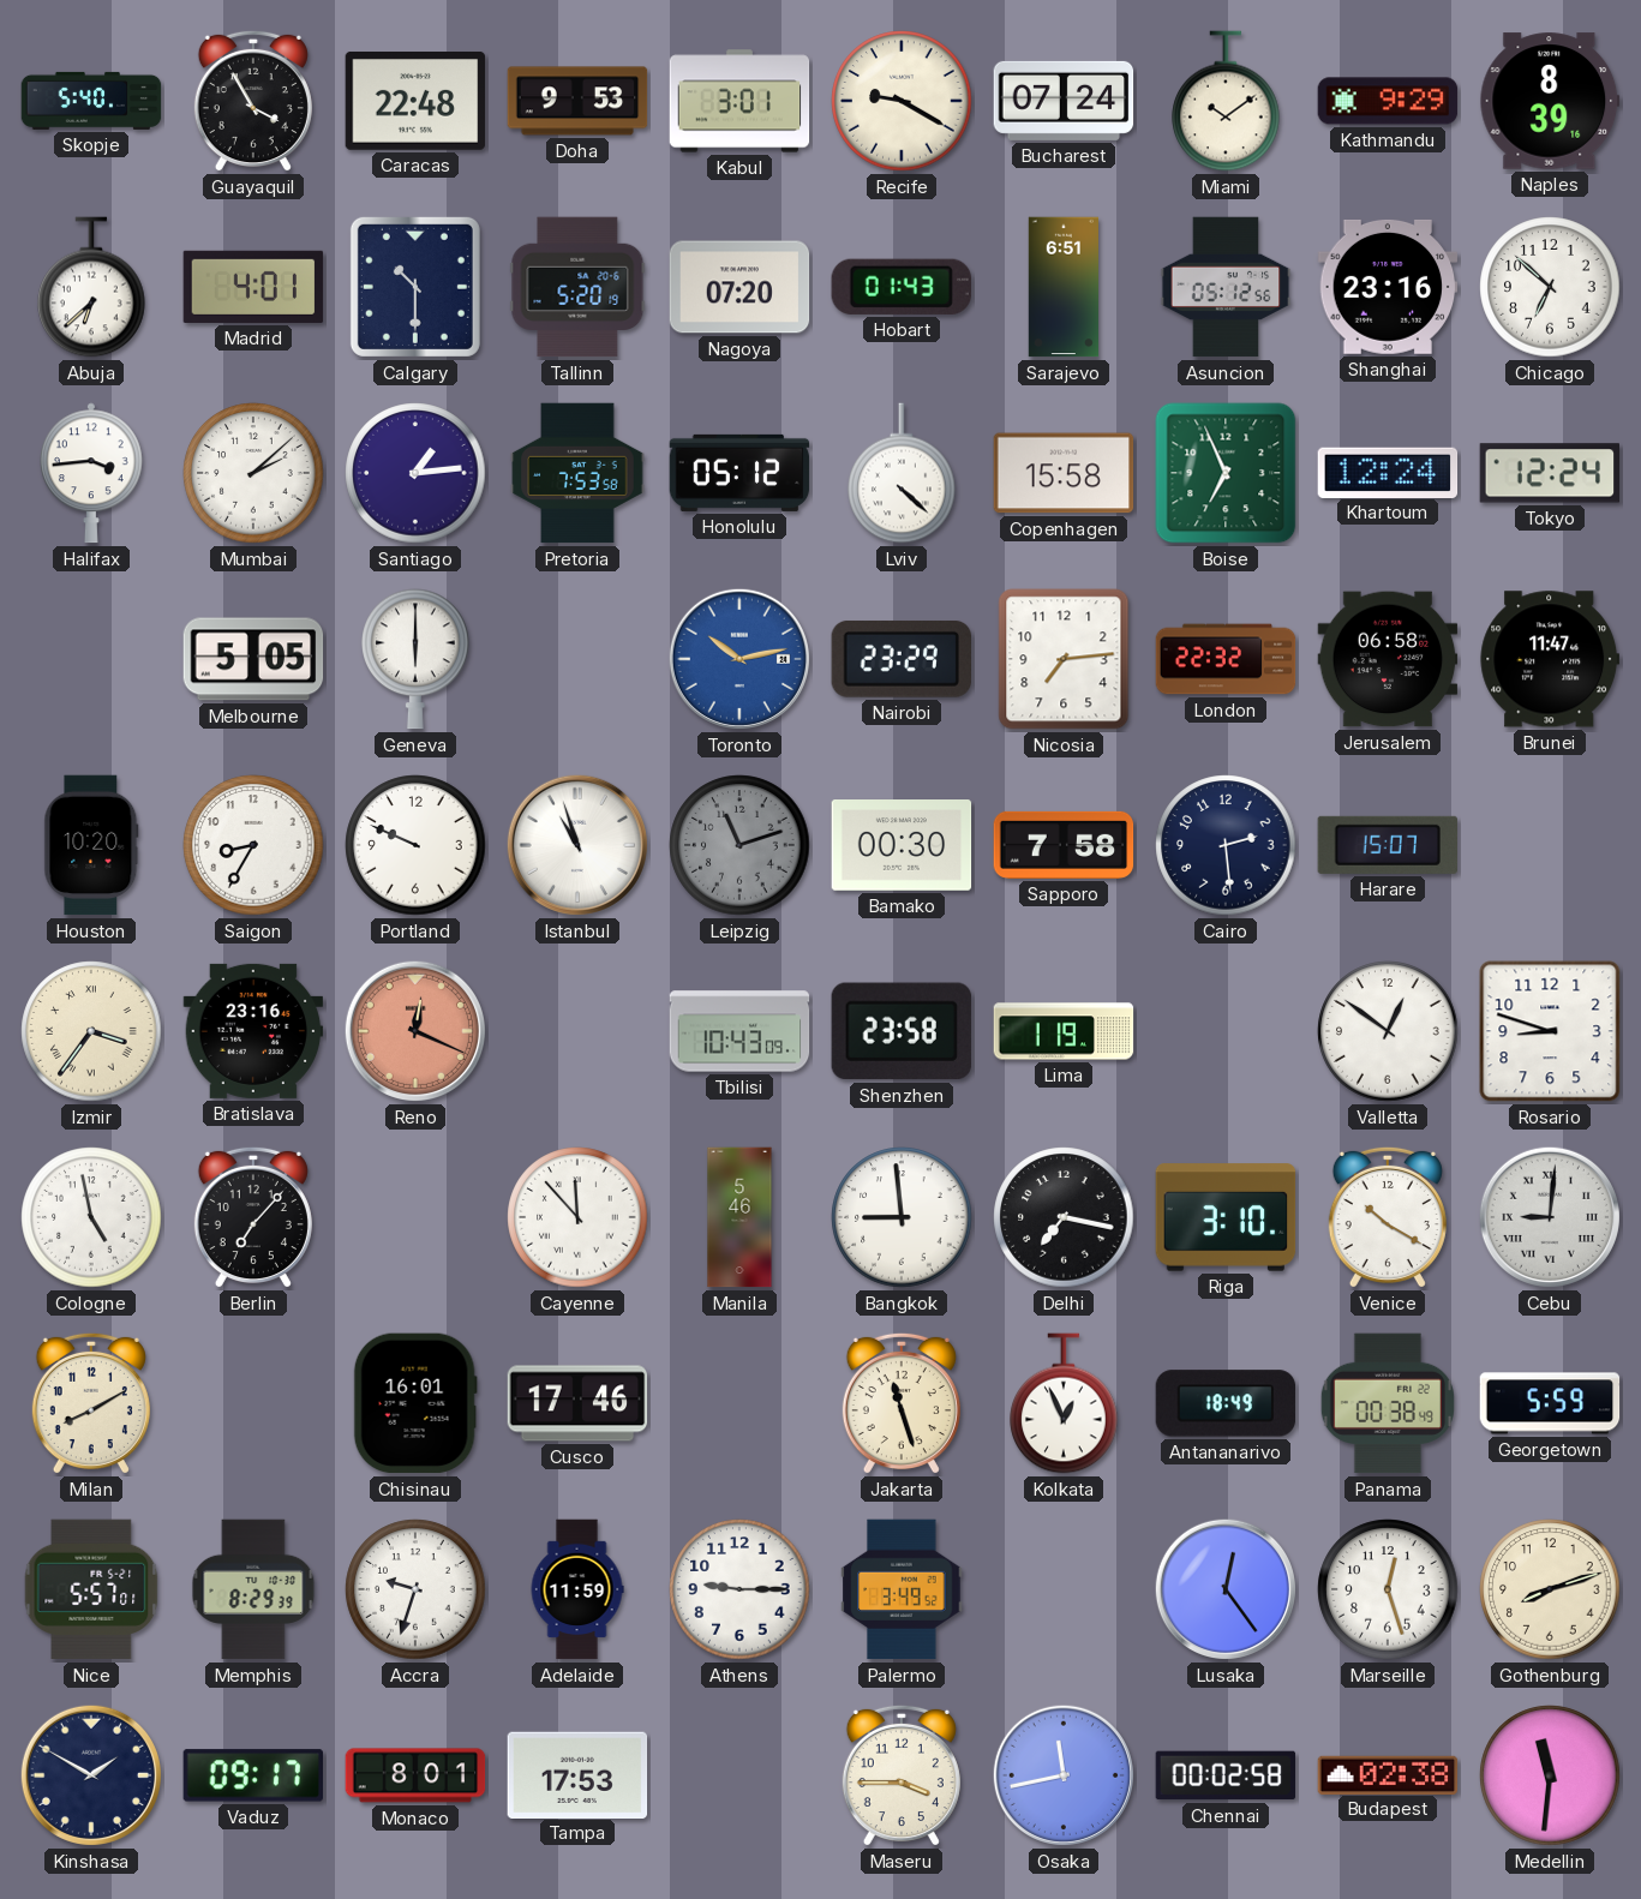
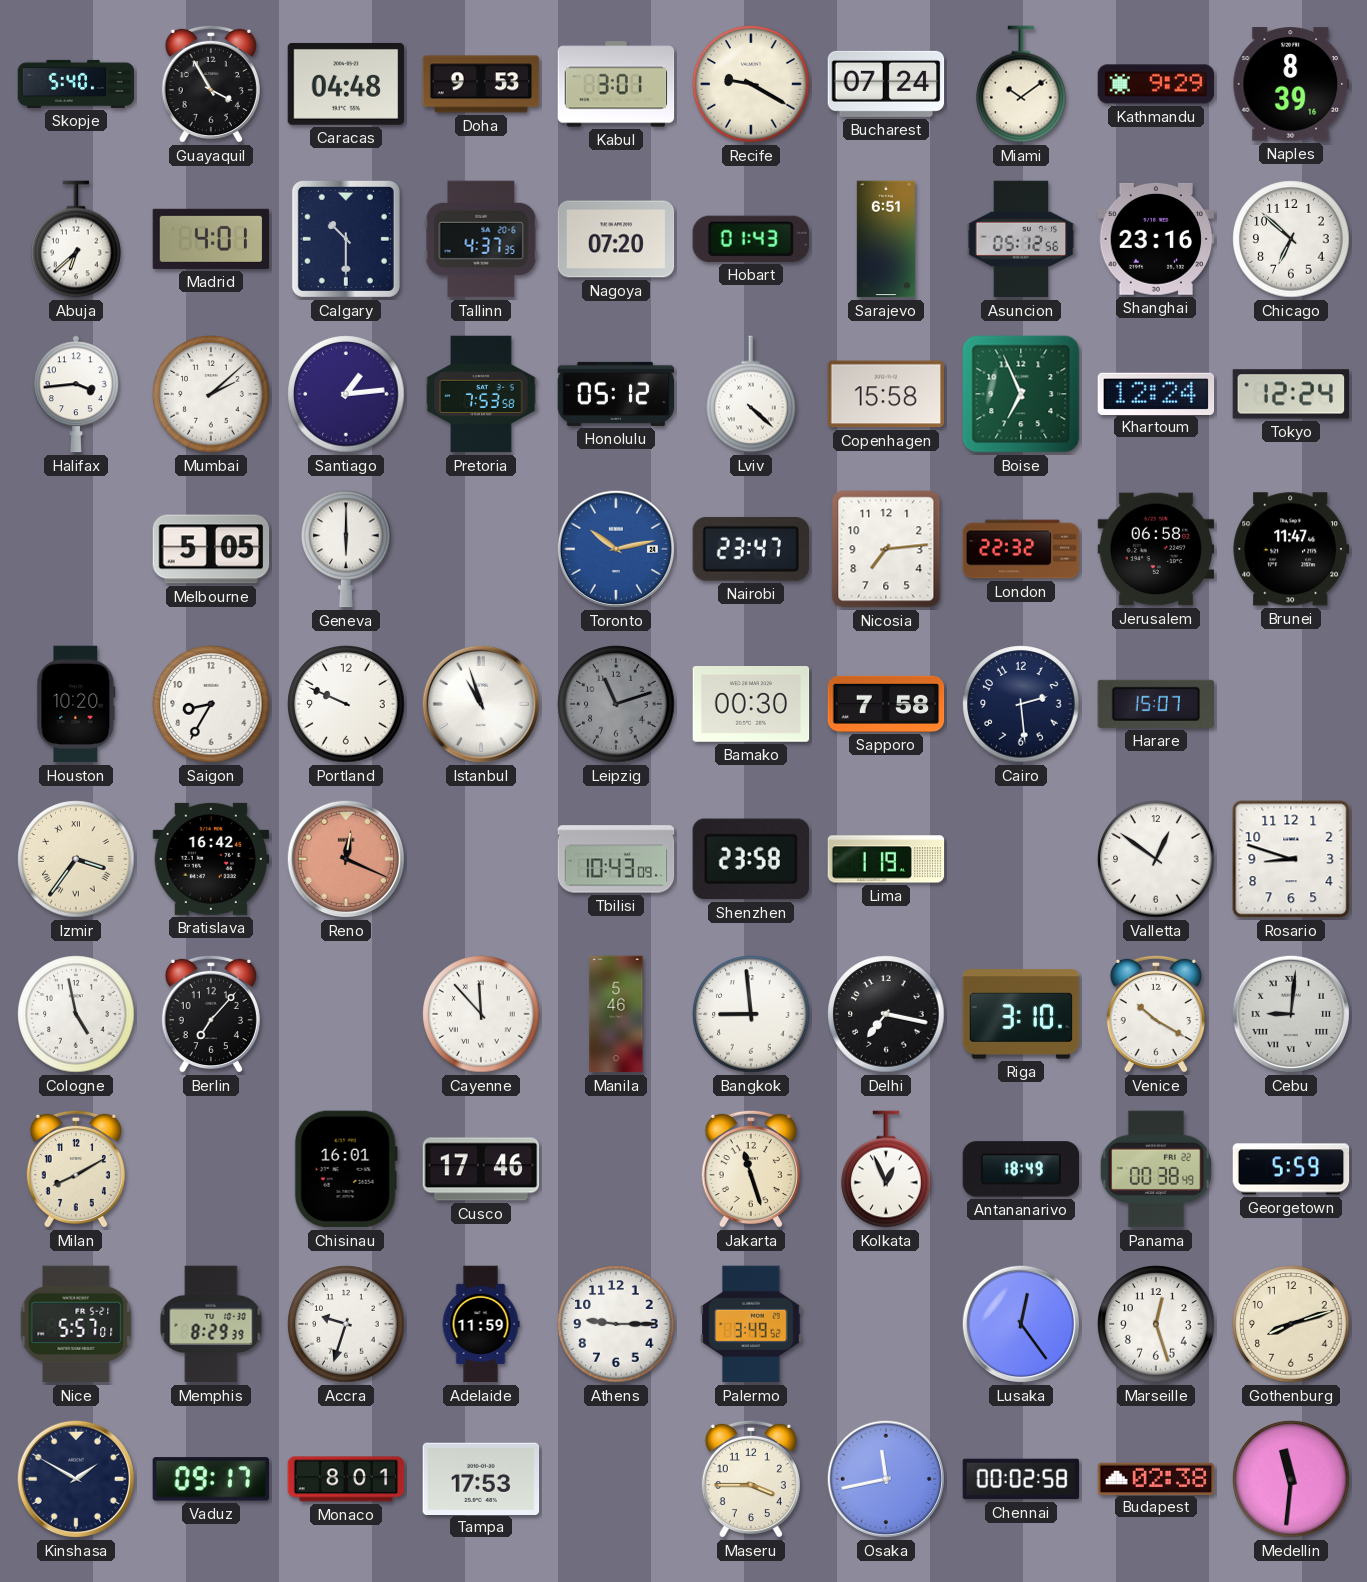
Caracas: 22:48 -> 04:48
Tallinn: 5:20 -> 4:37
Nairobi: 23:29 -> 23:47
Bratislava: 23:16 -> 16:42
